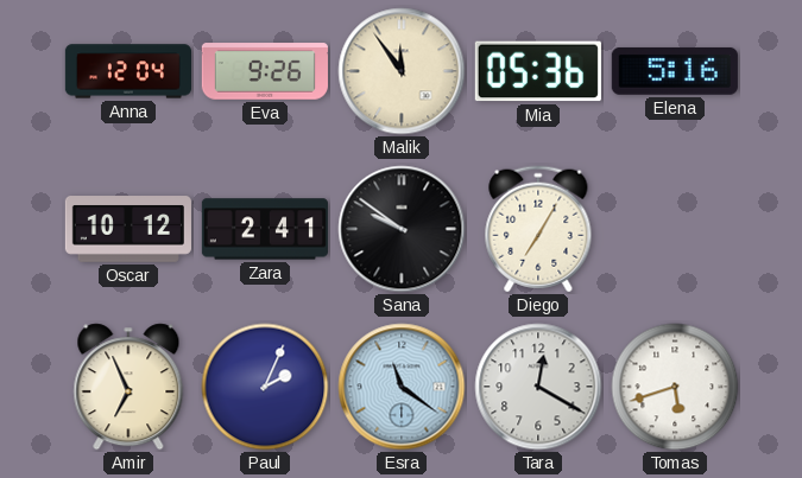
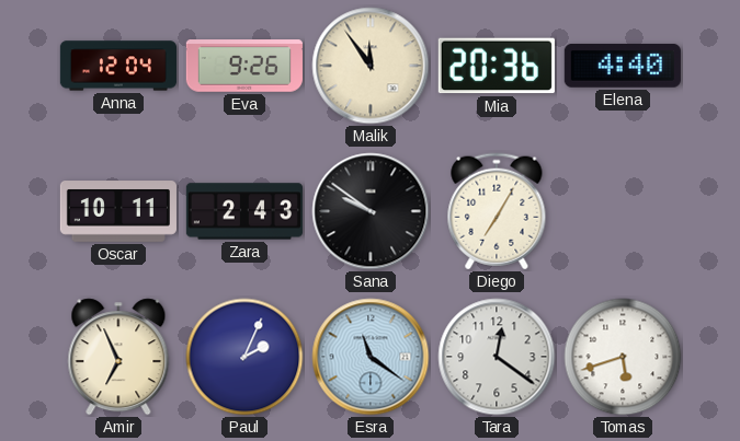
Mia: 05:36 -> 20:36
Elena: 5:16 -> 4:40
Oscar: 10:12 -> 10:11
Zara: 2:41 -> 2:43
Tara: 12:20 -> 12:21
